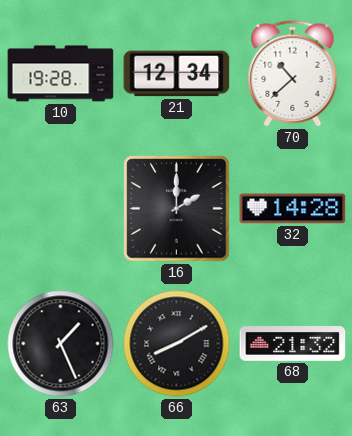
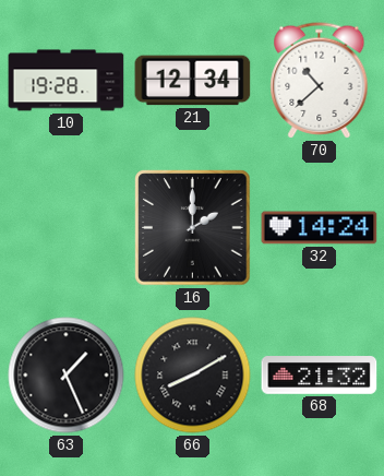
32: 14:28 -> 14:24
